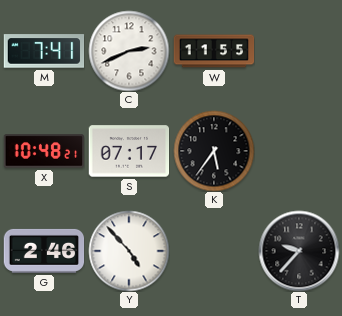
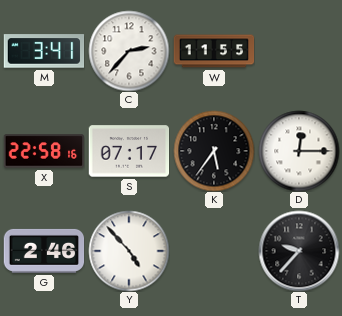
M: 7:41 -> 3:41
C: 2:41 -> 2:37
X: 10:48 -> 22:58
D: none -> 12:15
